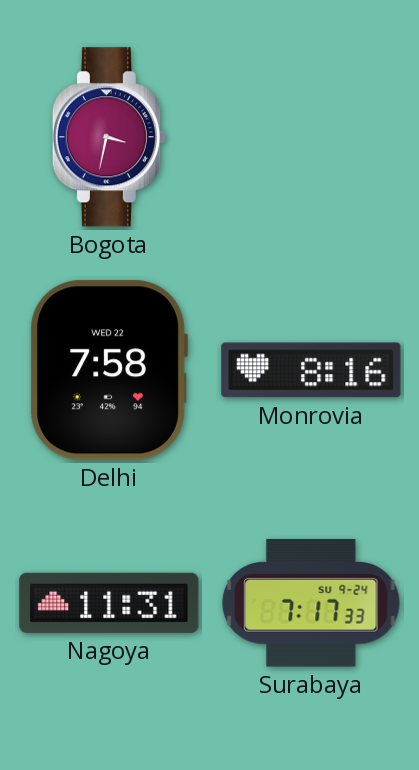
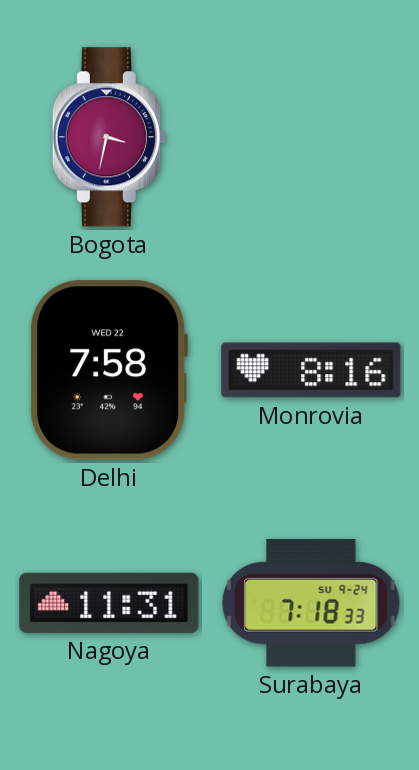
Surabaya: 7:17 -> 7:18
